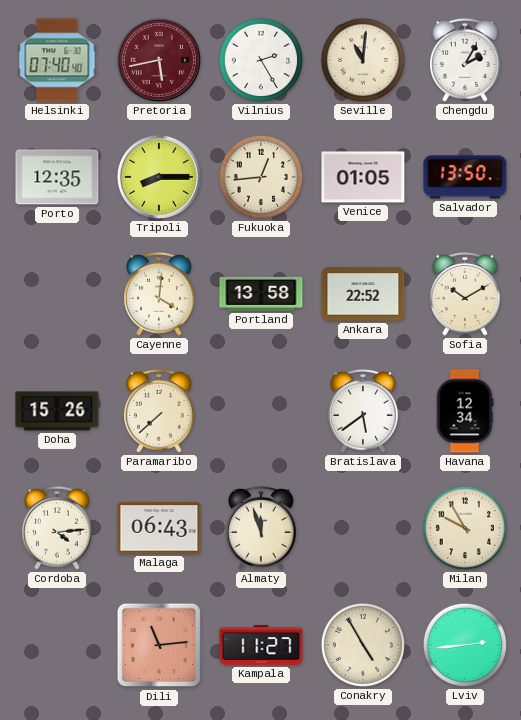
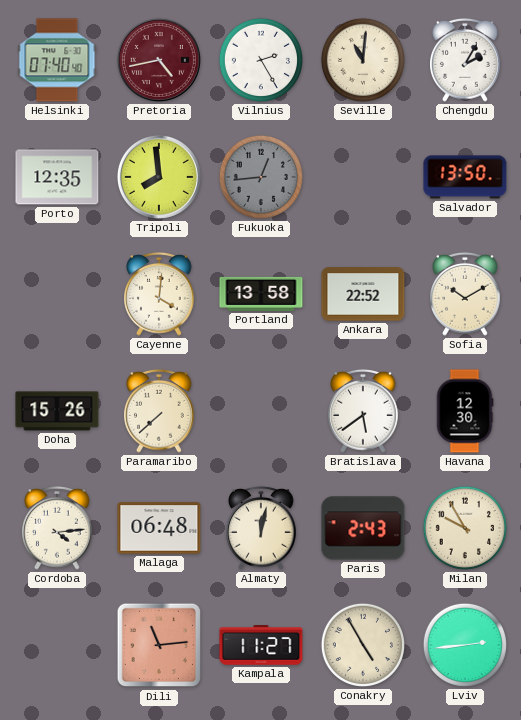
Pretoria: 5:43 -> 4:43
Tripoli: 8:15 -> 7:59
Fukuoka dial: cream -> grey
Venice: 01:05 -> none
Havana: 12:34 -> 12:30
Malaga: 06:43 -> 06:48
Almaty: 11:57 -> 12:02
Paris: none -> 2:43
